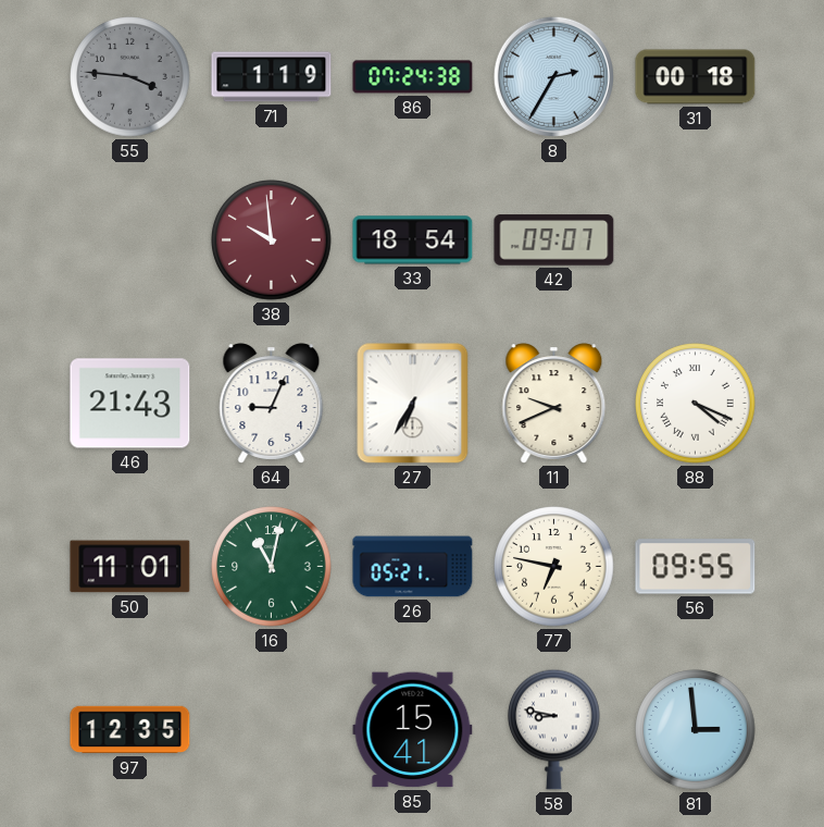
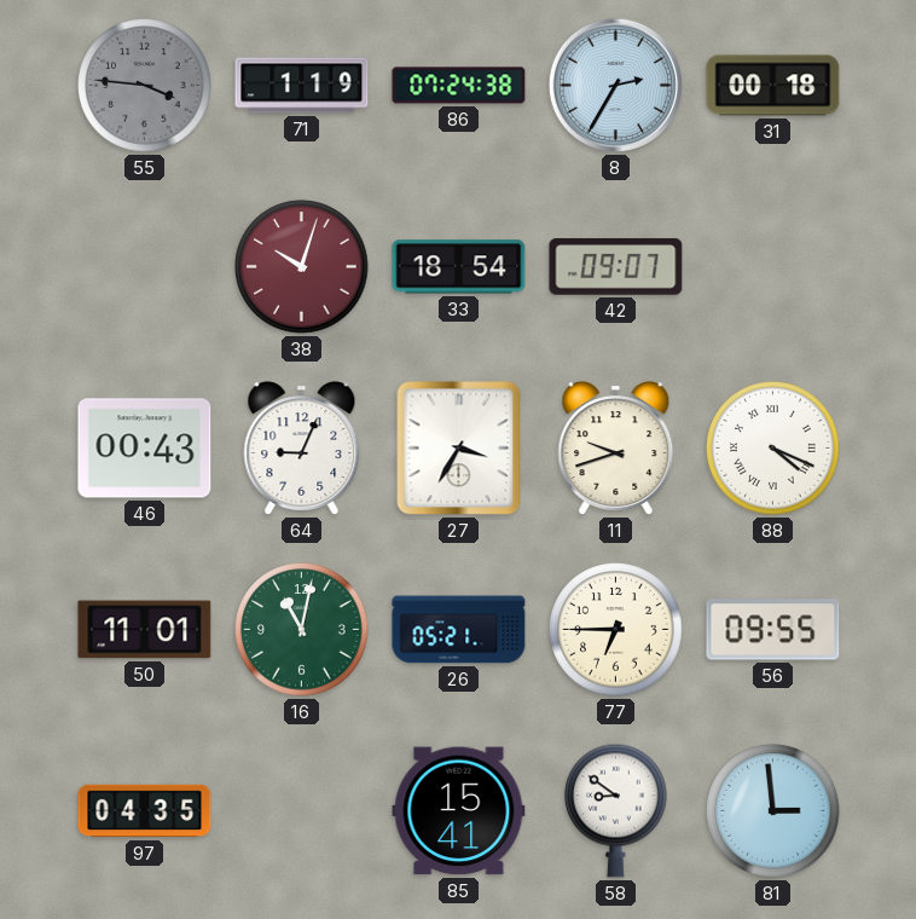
38: 9:59 -> 10:03
46: 21:43 -> 00:43
27: 6:35 -> 3:35
11: 9:41 -> 9:42
77: 6:47 -> 6:45
97: 12:35 -> 04:35
58: 8:47 -> 8:51
